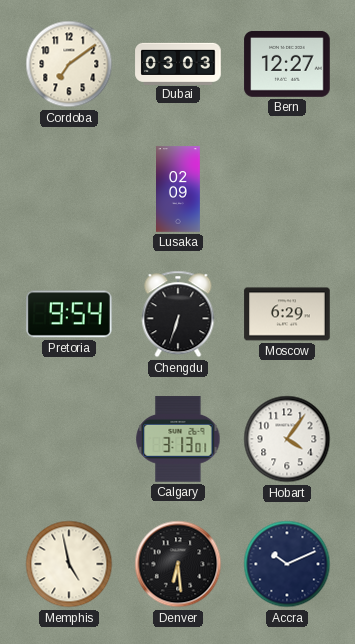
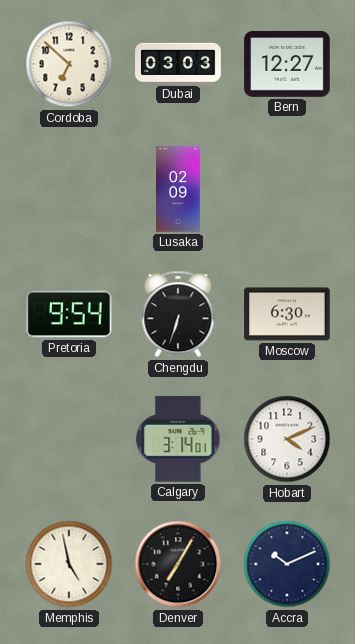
Cordoba: 7:09 -> 6:52
Moscow: 6:29 -> 6:30
Calgary: 3:13 -> 3:14
Hobart: 4:06 -> 4:11
Denver: 6:29 -> 7:05
